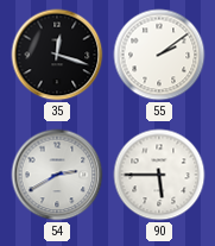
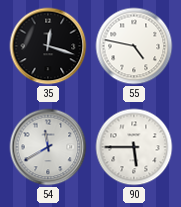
55: 2:09 -> 4:47
54: 2:40 -> 11:40
